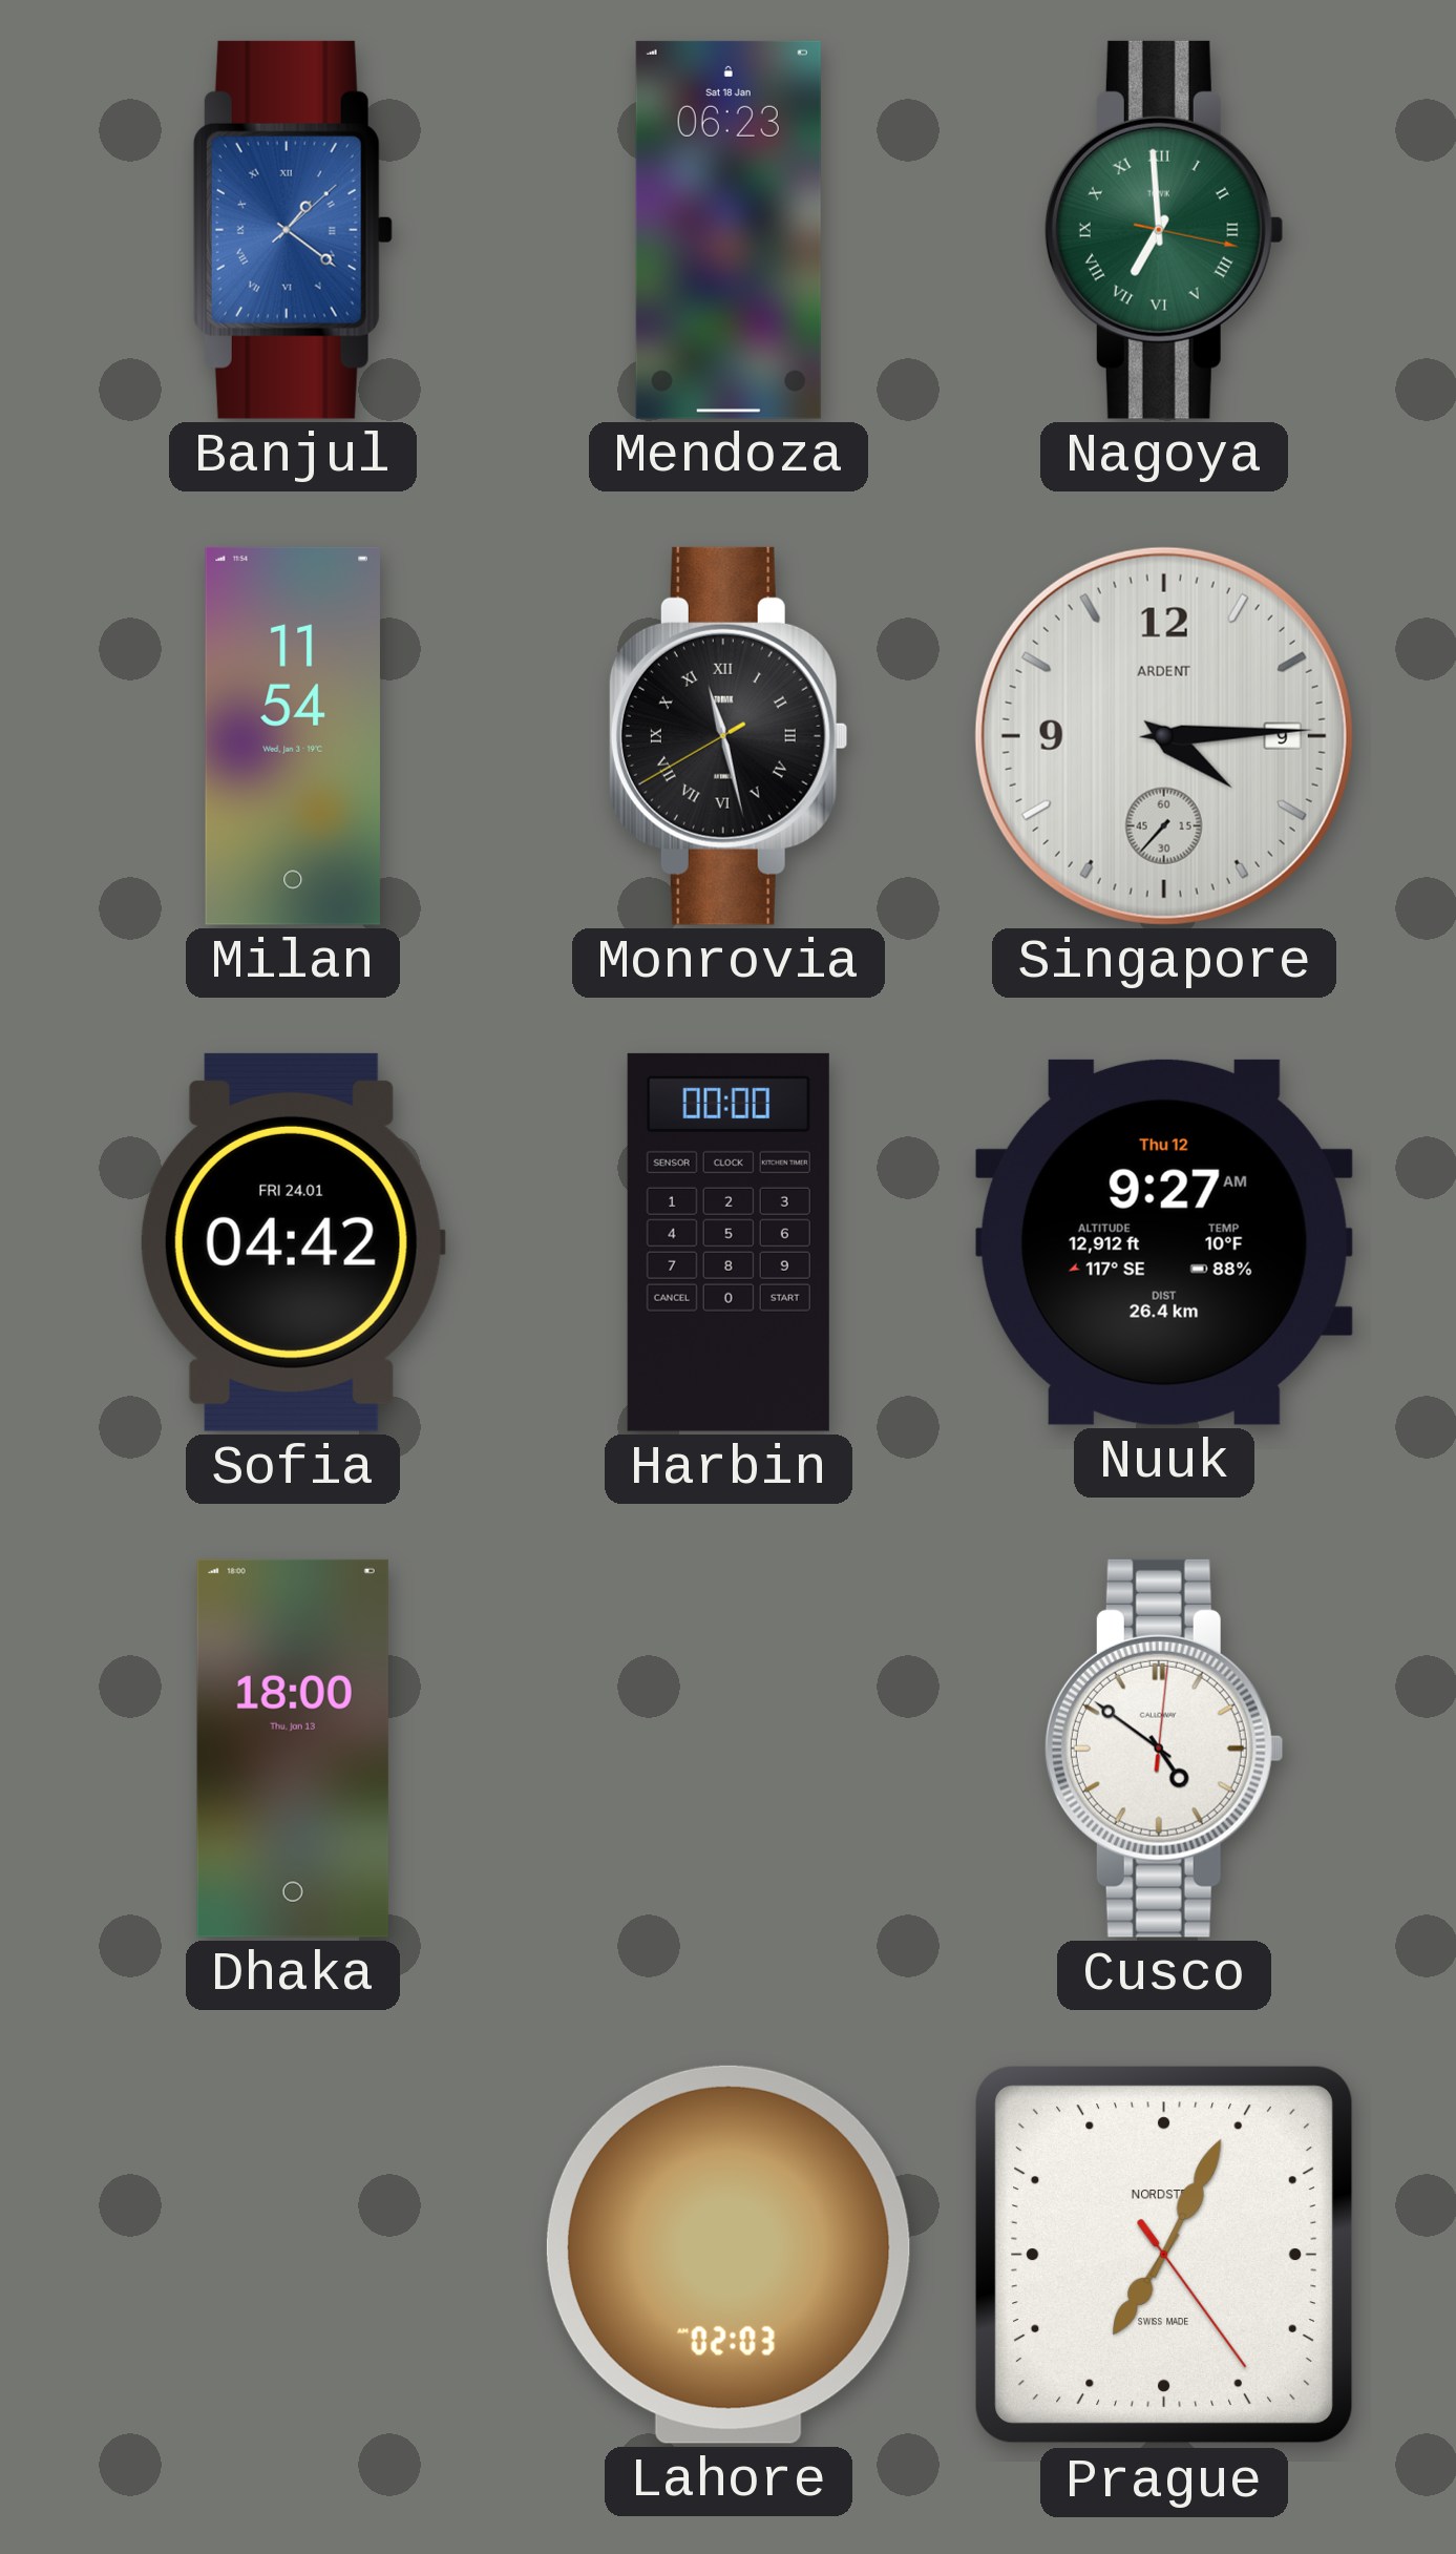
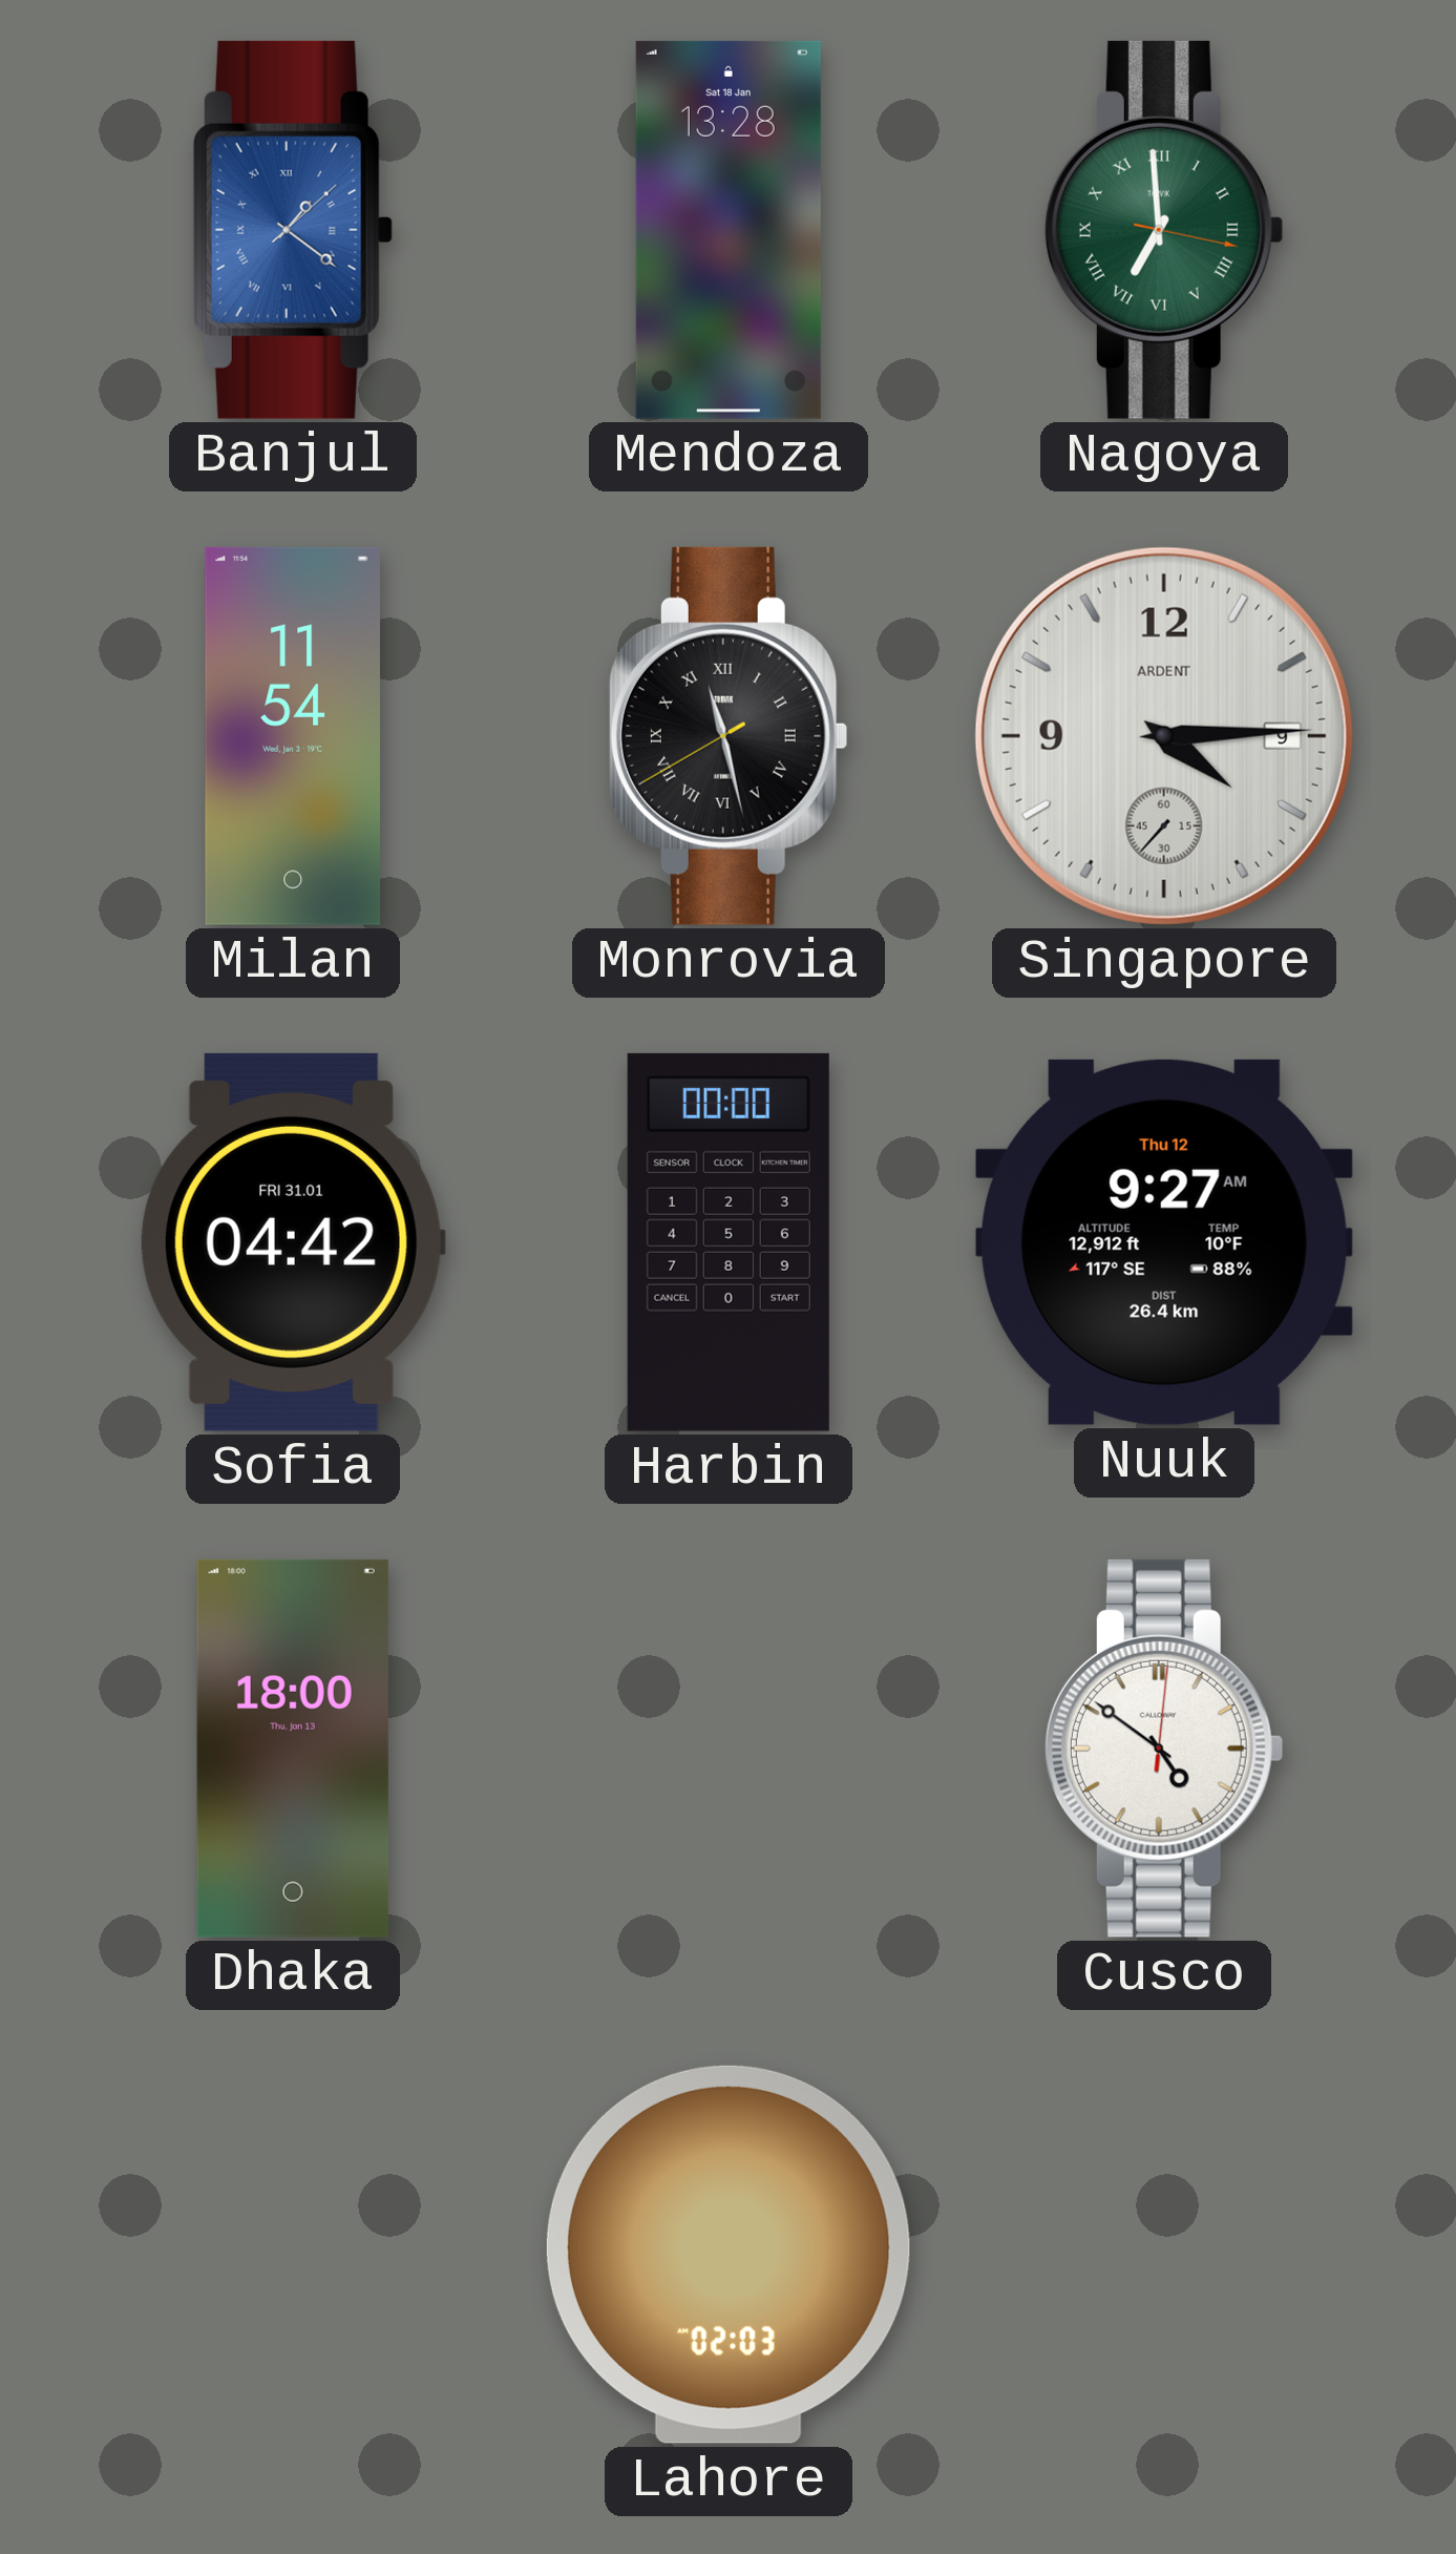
Mendoza: 06:23 -> 13:28
Sofia date: FRI 24.01 -> FRI 31.01
Prague: 7:04 -> none
